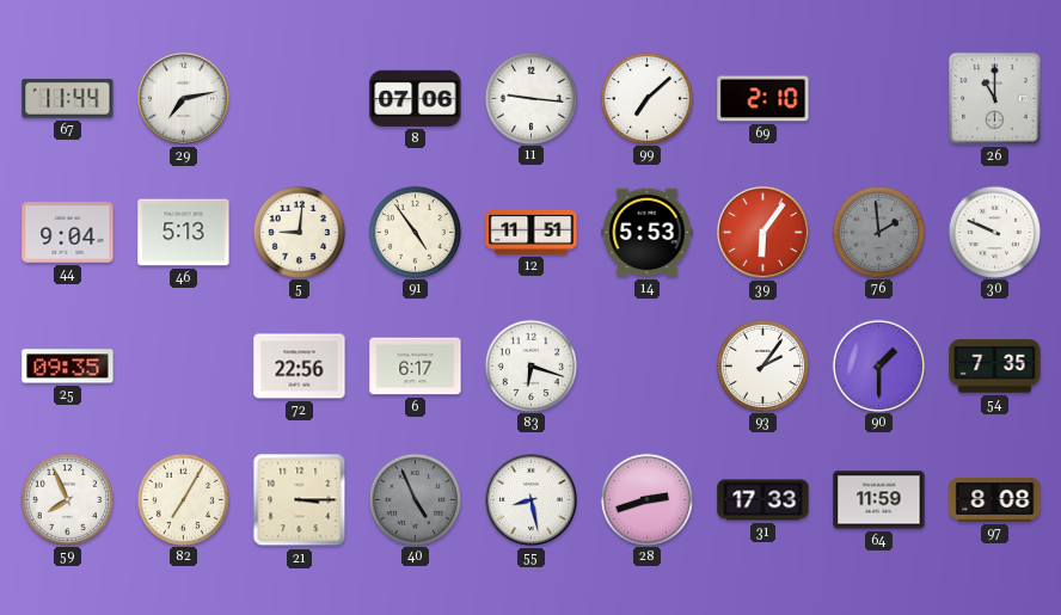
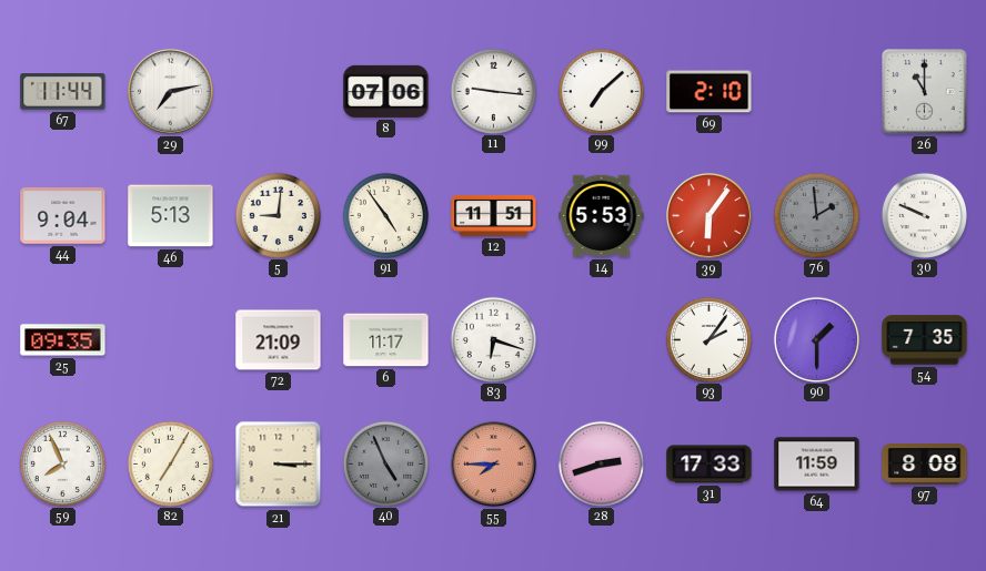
72: 22:56 -> 21:09
6: 6:17 -> 11:17
55: 8:28 -> 7:45
55 dial: white -> salmon
